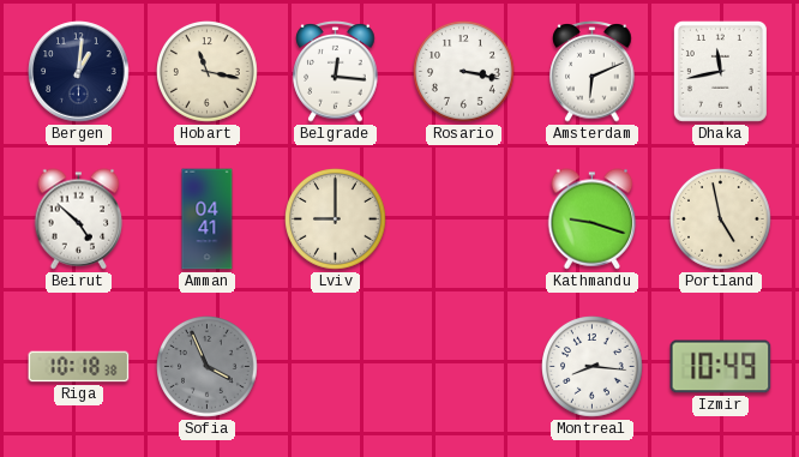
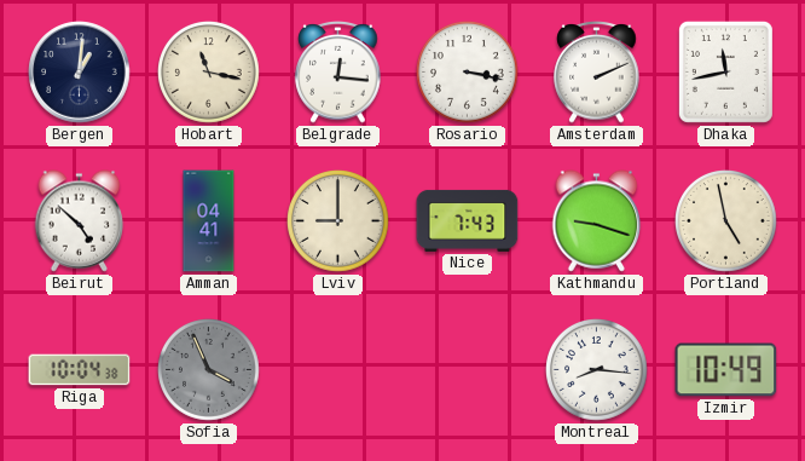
Amsterdam: 6:11 -> 2:11
Nice: none -> 7:43
Riga: 10:18 -> 10:04
